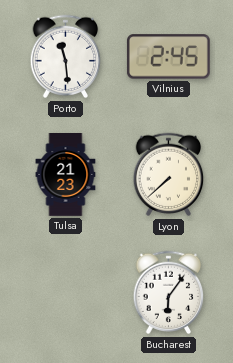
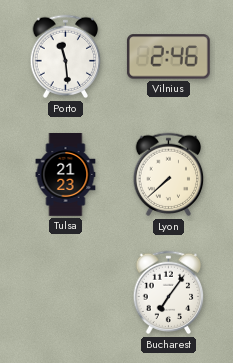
Vilnius: 2:45 -> 2:46
Bucharest: 6:06 -> 7:06
